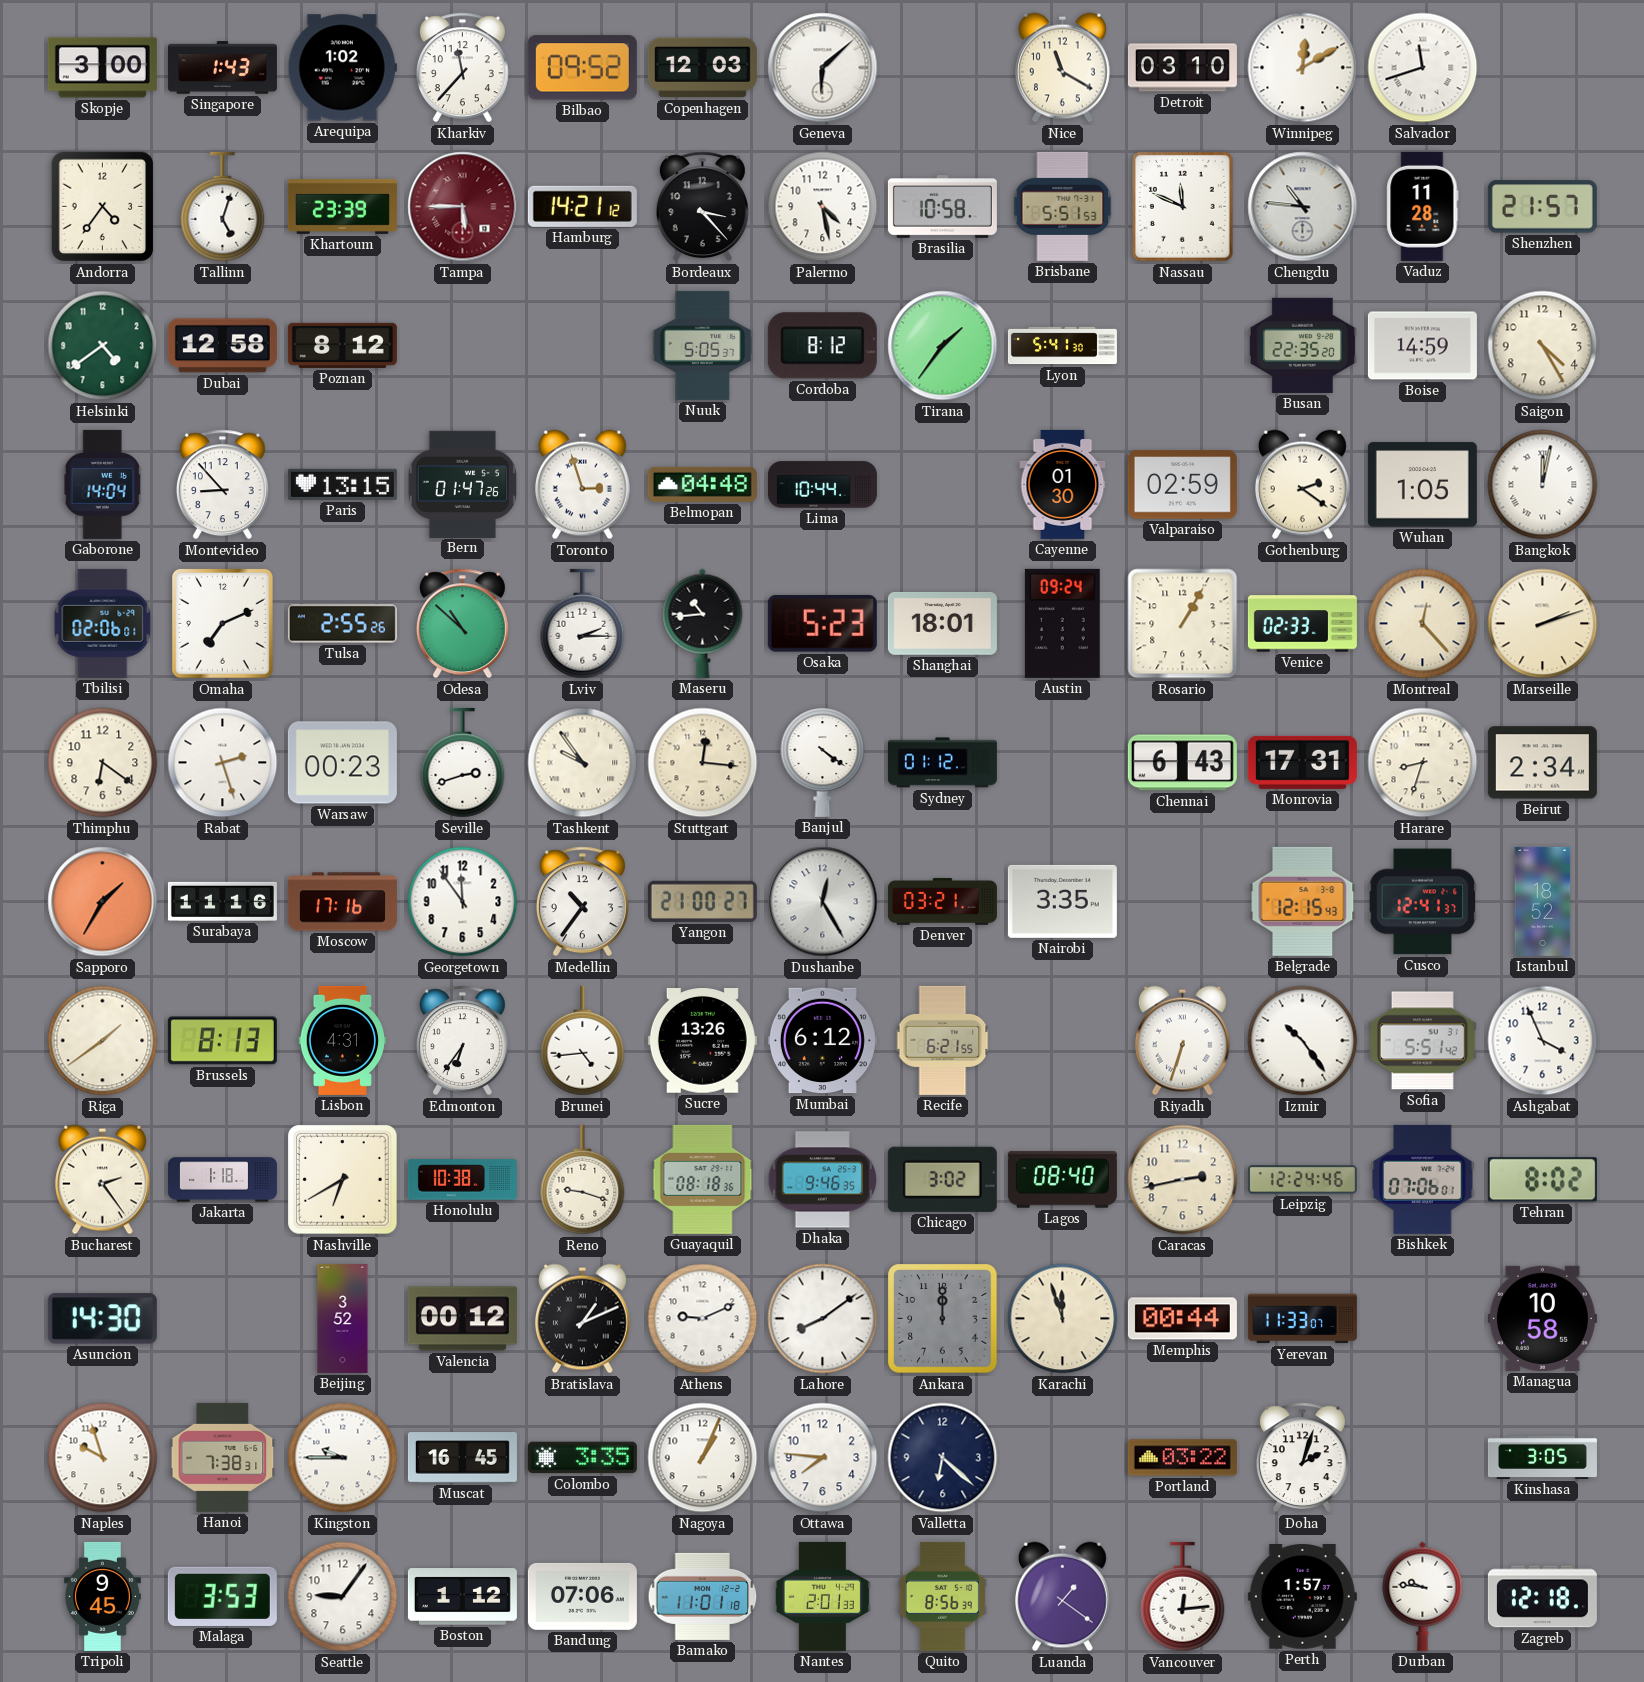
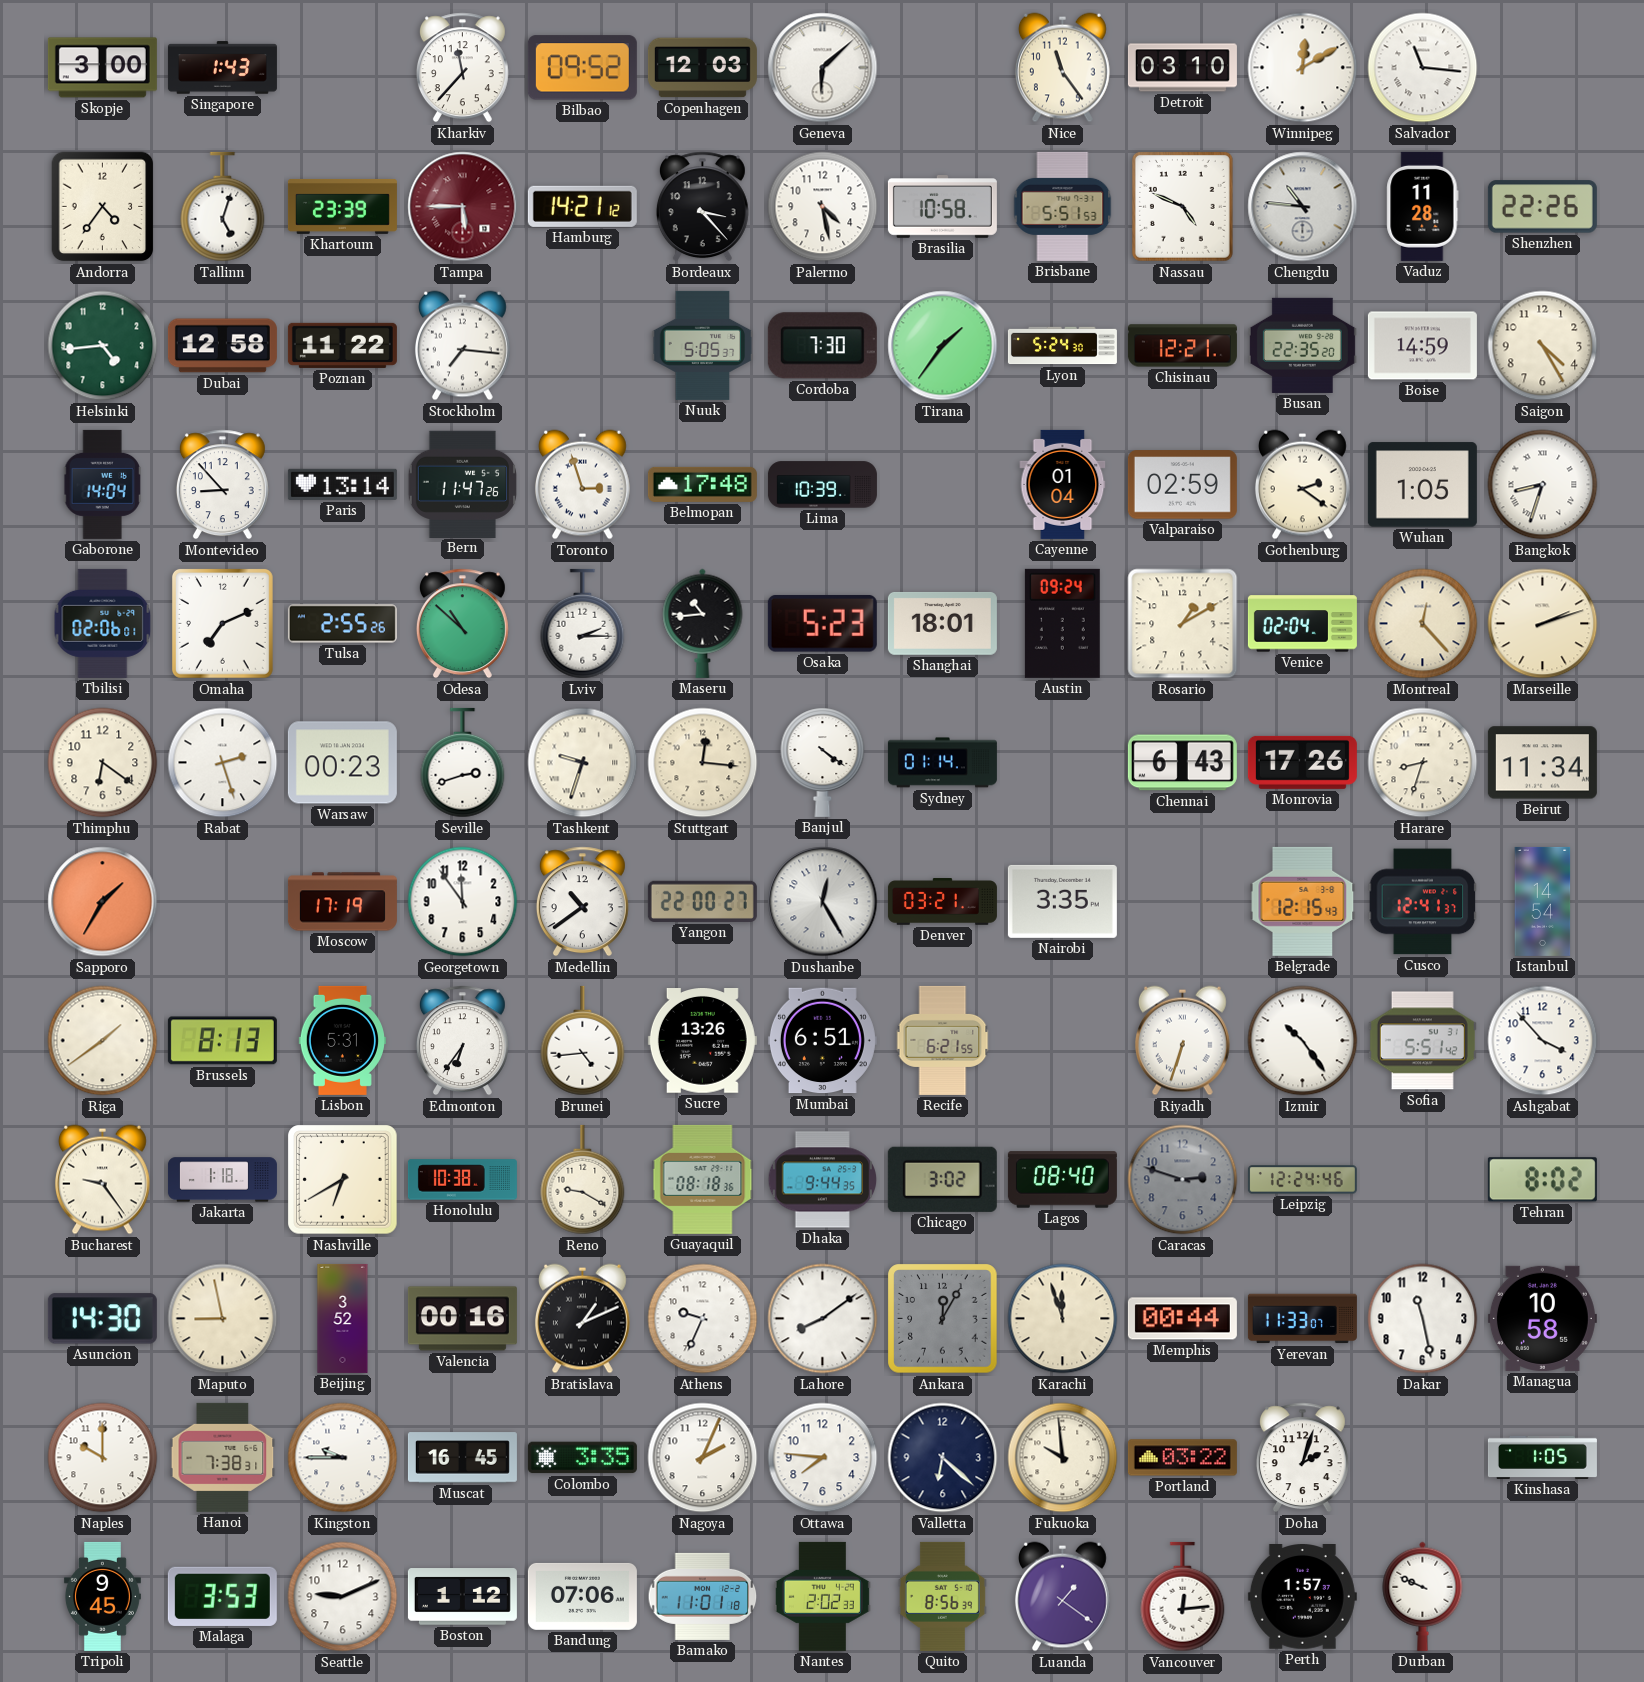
Arequipa: 1:02 -> none
Nice: 11:20 -> 11:24
Salvador: 11:42 -> 11:16
Nassau: 11:49 -> 4:49
Shenzhen: 21:57 -> 22:26
Helsinki: 4:39 -> 4:44
Poznan: 8:12 -> 11:22
Stockholm: none -> 7:16
Cordoba: 8:12 -> 7:30
Lyon: 5:41 -> 5:24
Chisinau: none -> 12:21
Paris: 13:15 -> 13:14
Bern: 01:47 -> 11:47
Belmopan: 04:48 -> 17:48
Lima: 10:44 -> 10:39
Cayenne: 01:30 -> 01:04
Bangkok: 12:02 -> 8:33
Rosario: 1:05 -> 1:10
Venice: 02:33 -> 02:04
Tashkent: 9:54 -> 9:33
Sydney: 01:12 -> 01:14
Monrovia: 17:31 -> 17:26
Beirut: 2:34 -> 11:34
Surabaya: 11:16 -> none
Moscow: 17:16 -> 17:19
Medellin: 10:36 -> 10:39
Yangon: 21:00 -> 22:00
Istanbul: 18:52 -> 14:54
Lisbon: 4:31 -> 5:31
Mumbai: 6:12 -> 6:51
Ashgabat: 3:56 -> 3:53
Bucharest: 2:24 -> 9:24
Reno: 9:18 -> 9:20
Dhaka: 9:46 -> 9:44
Caracas: 2:43 -> 2:48
Caracas dial: cream -> grey
Bishkek: 07:06 -> none
Maputo: none -> 8:58
Valencia: 00:12 -> 00:16
Athens: 9:11 -> 9:34
Ankara: 12:00 -> 12:05
Dakar: none -> 11:28
Naples: 9:57 -> 10:00
Nagoya: 1:04 -> 2:04
Fukuoka: none -> 9:59
Kinshasa: 3:05 -> 1:05
Seattle: 9:06 -> 9:11
Nantes: 2:01 -> 2:02
Durban: 9:46 -> 9:49
Zagreb: 12:18 -> none
